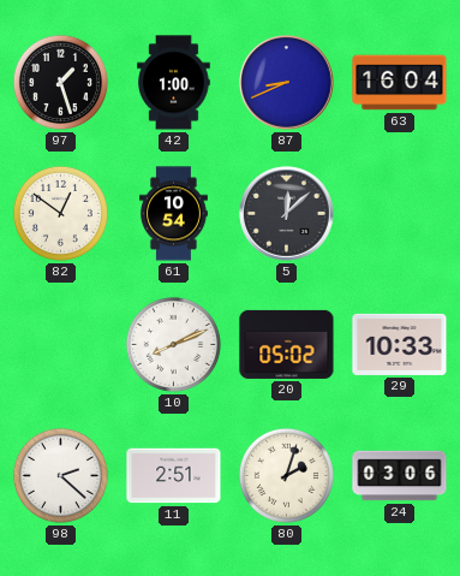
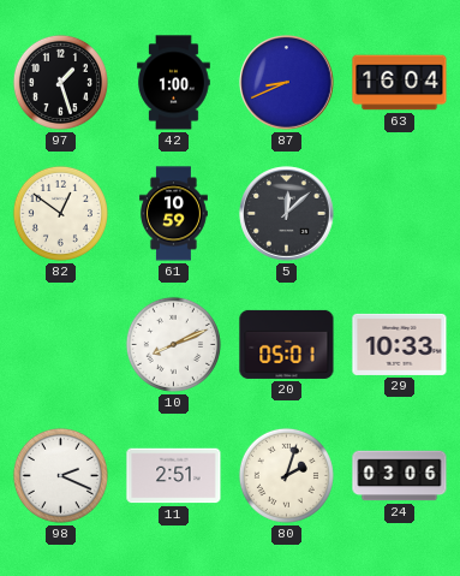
61: 10:54 -> 10:59
20: 05:02 -> 05:01
98: 2:22 -> 2:19
